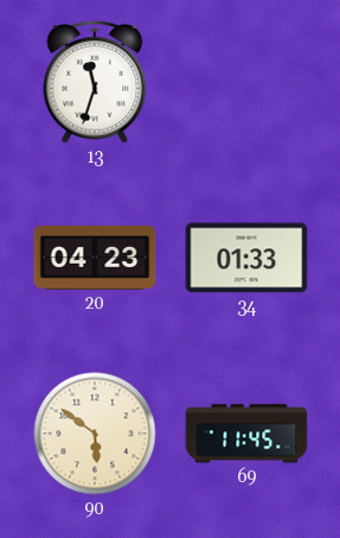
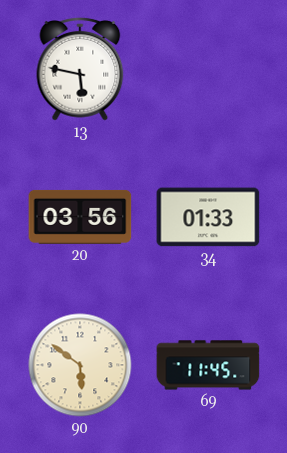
13: 11:33 -> 5:47
20: 04:23 -> 03:56
